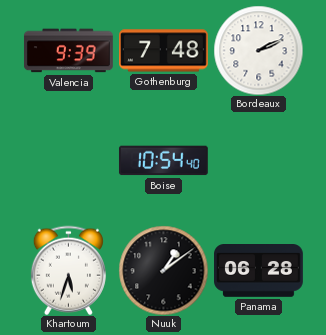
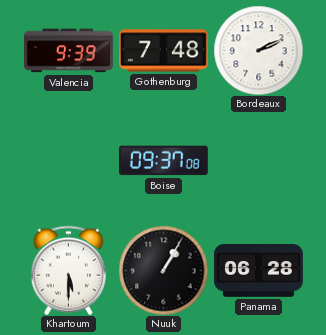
Boise: 10:54 -> 09:37
Khartoum: 5:33 -> 5:30
Nuuk: 1:09 -> 1:05
